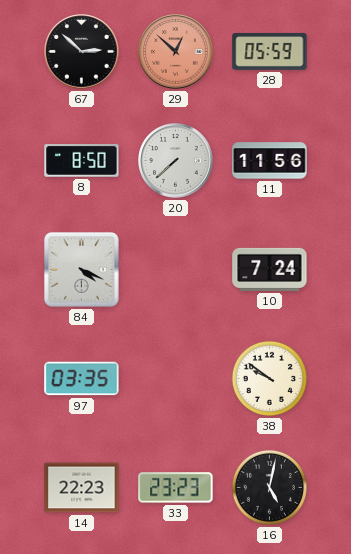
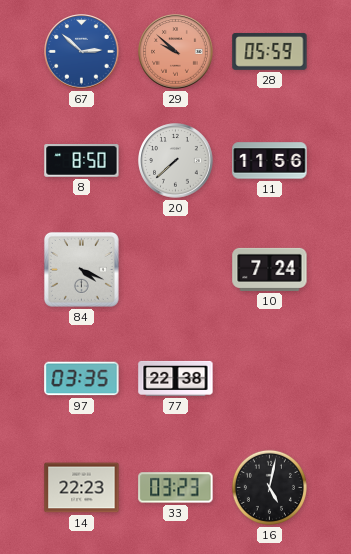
67 dial: black -> blue
29: 12:52 -> 9:52
77: none -> 22:38
38: 9:51 -> none
33: 23:23 -> 03:23
